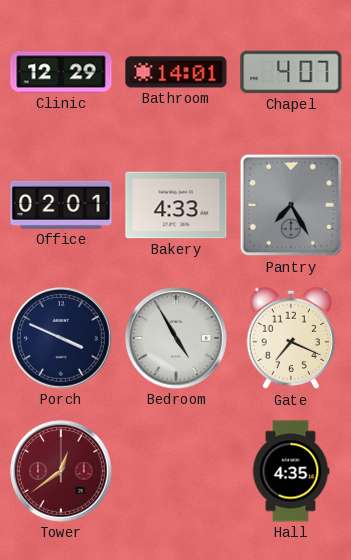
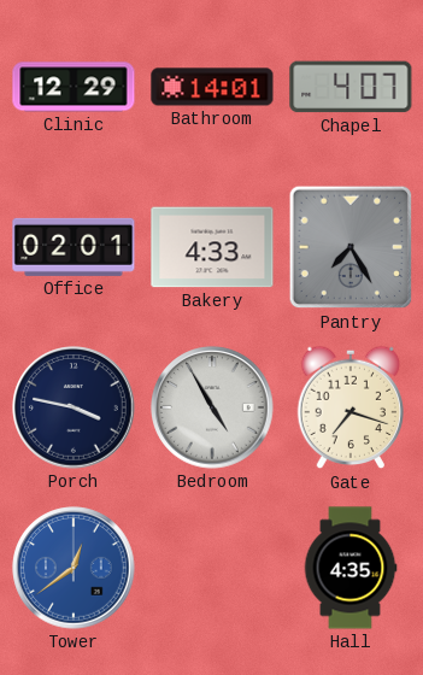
Porch: 3:49 -> 3:47
Gate: 7:19 -> 7:18
Tower dial: burgundy -> blue
